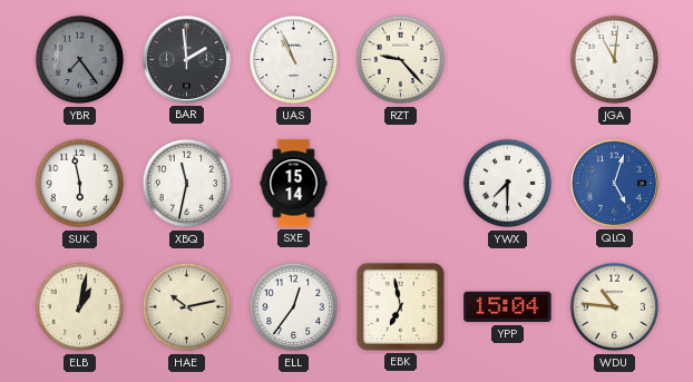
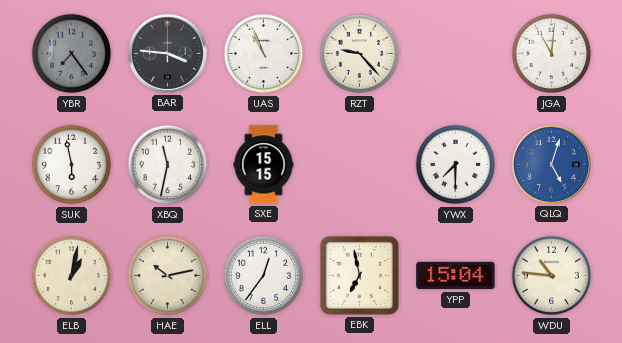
BAR: 1:59 -> 3:46
SXE: 15:14 -> 15:15
